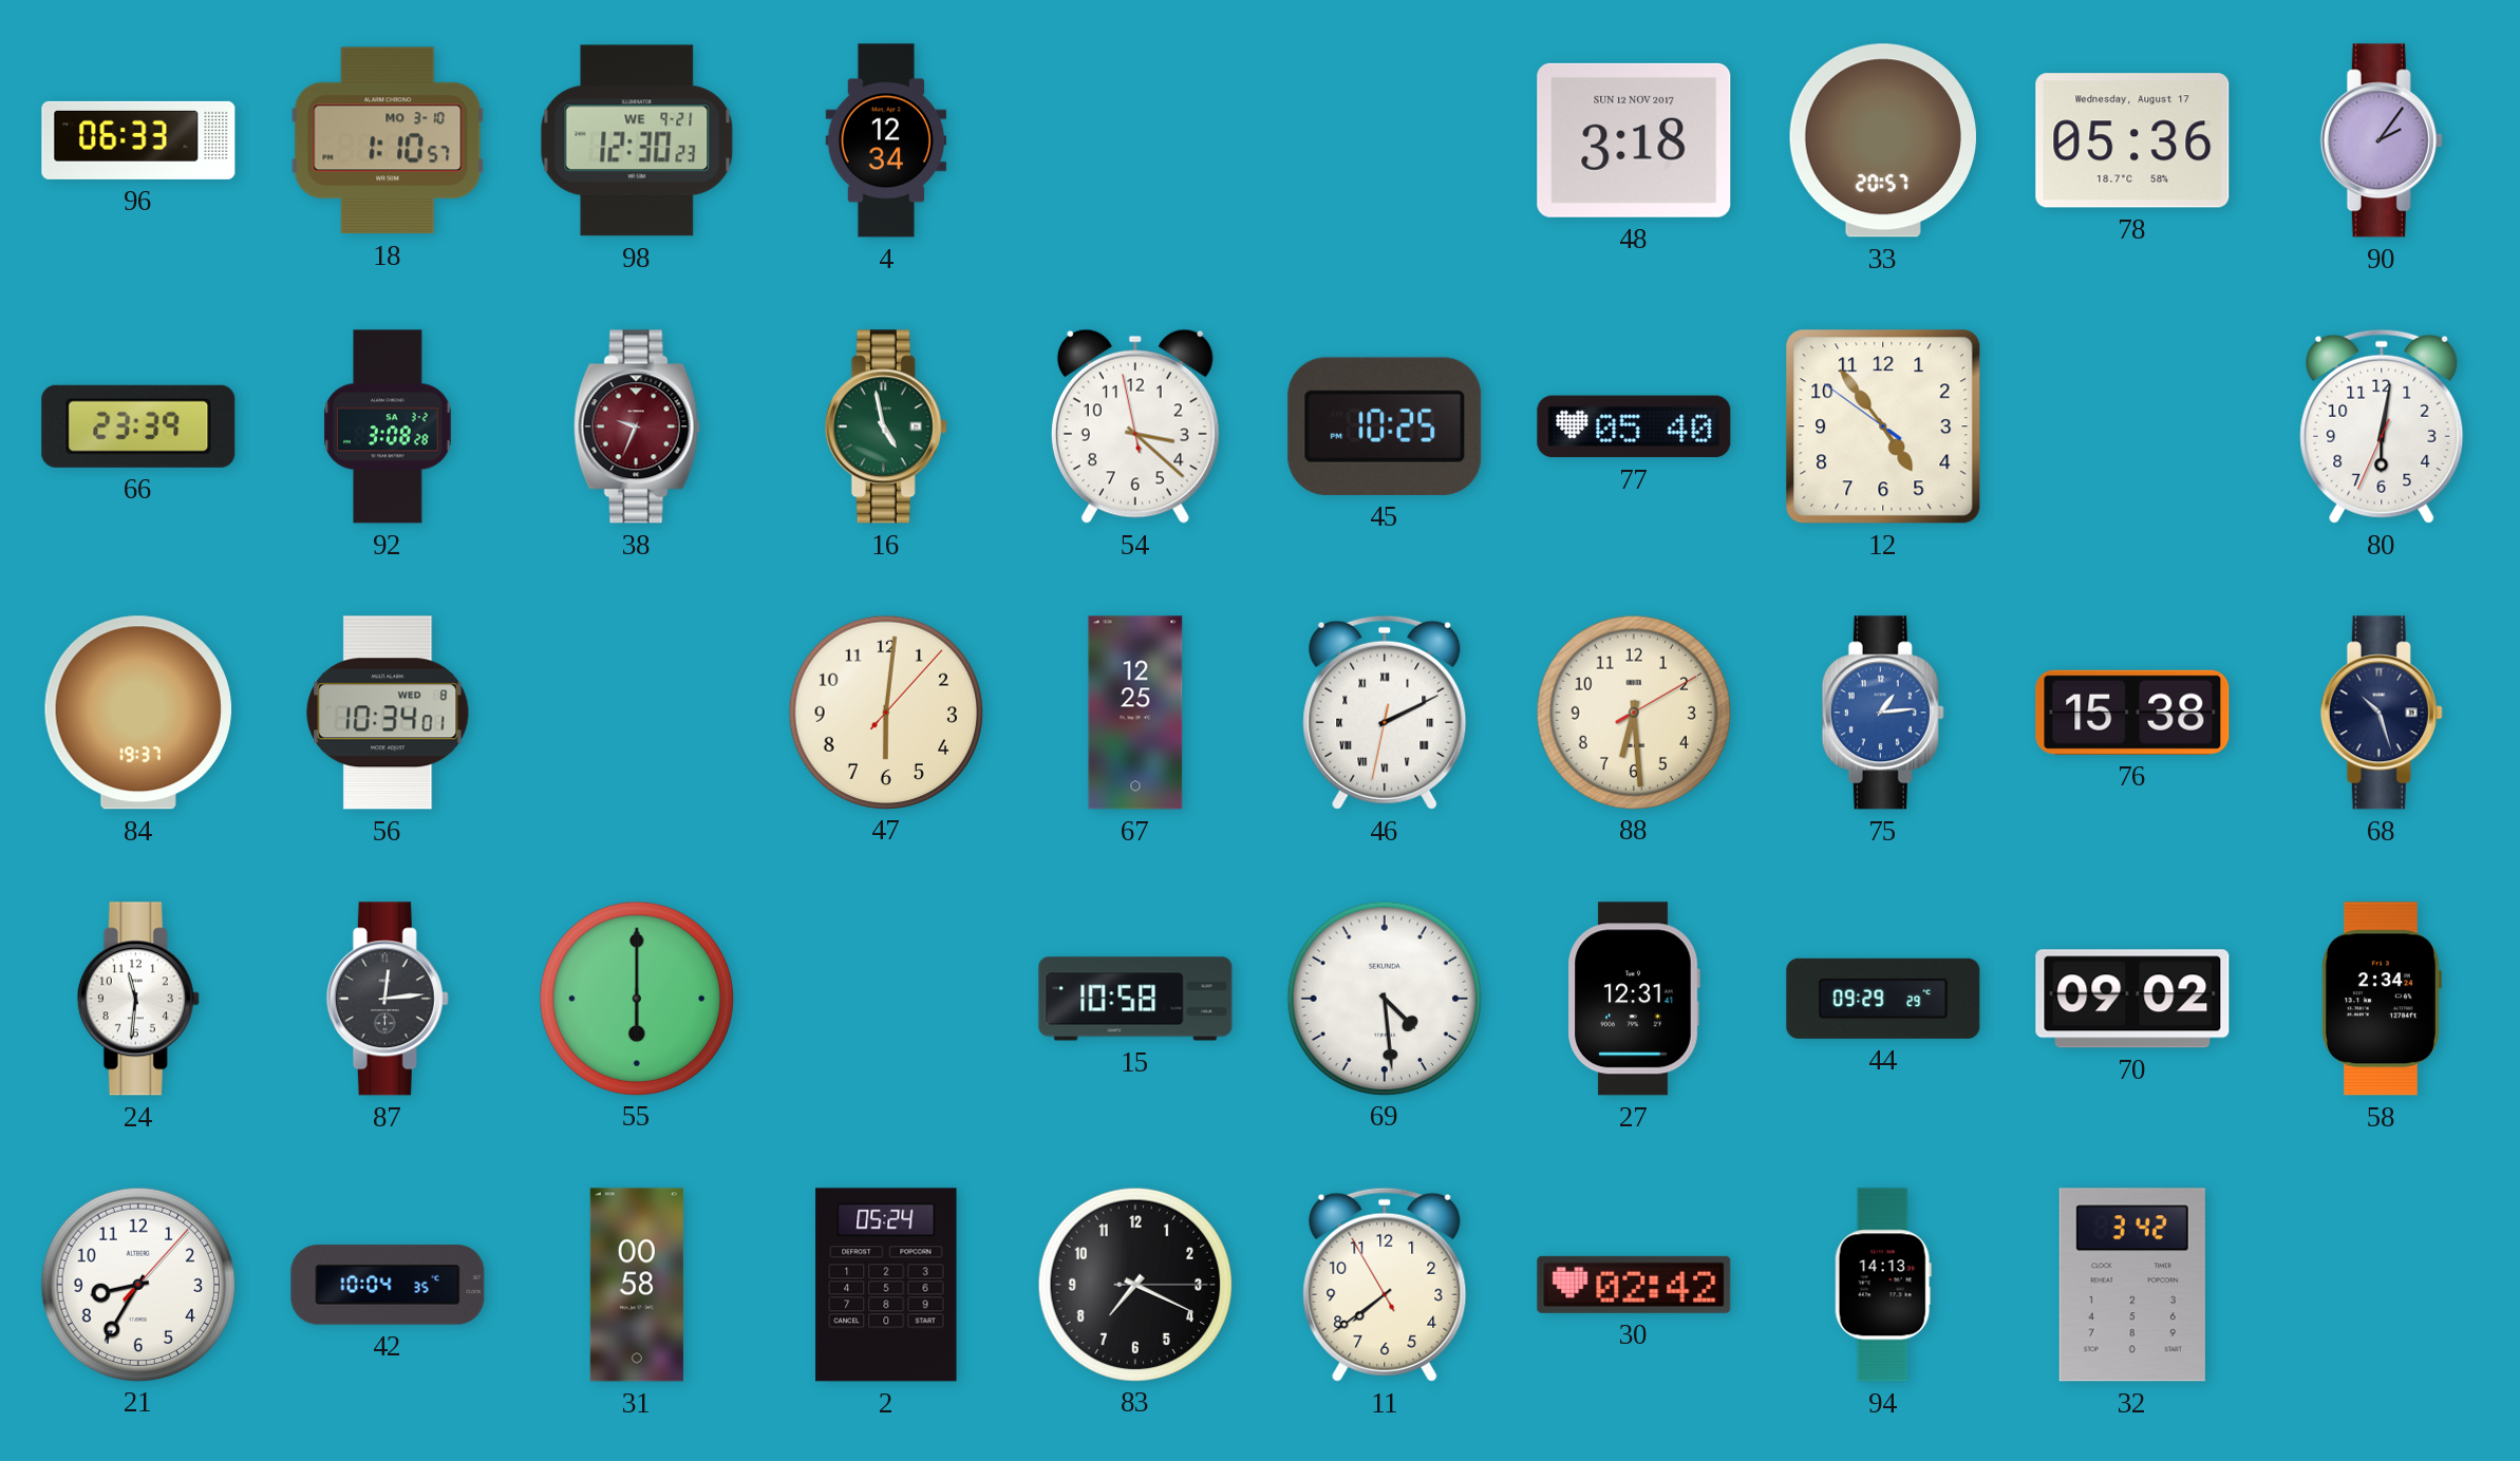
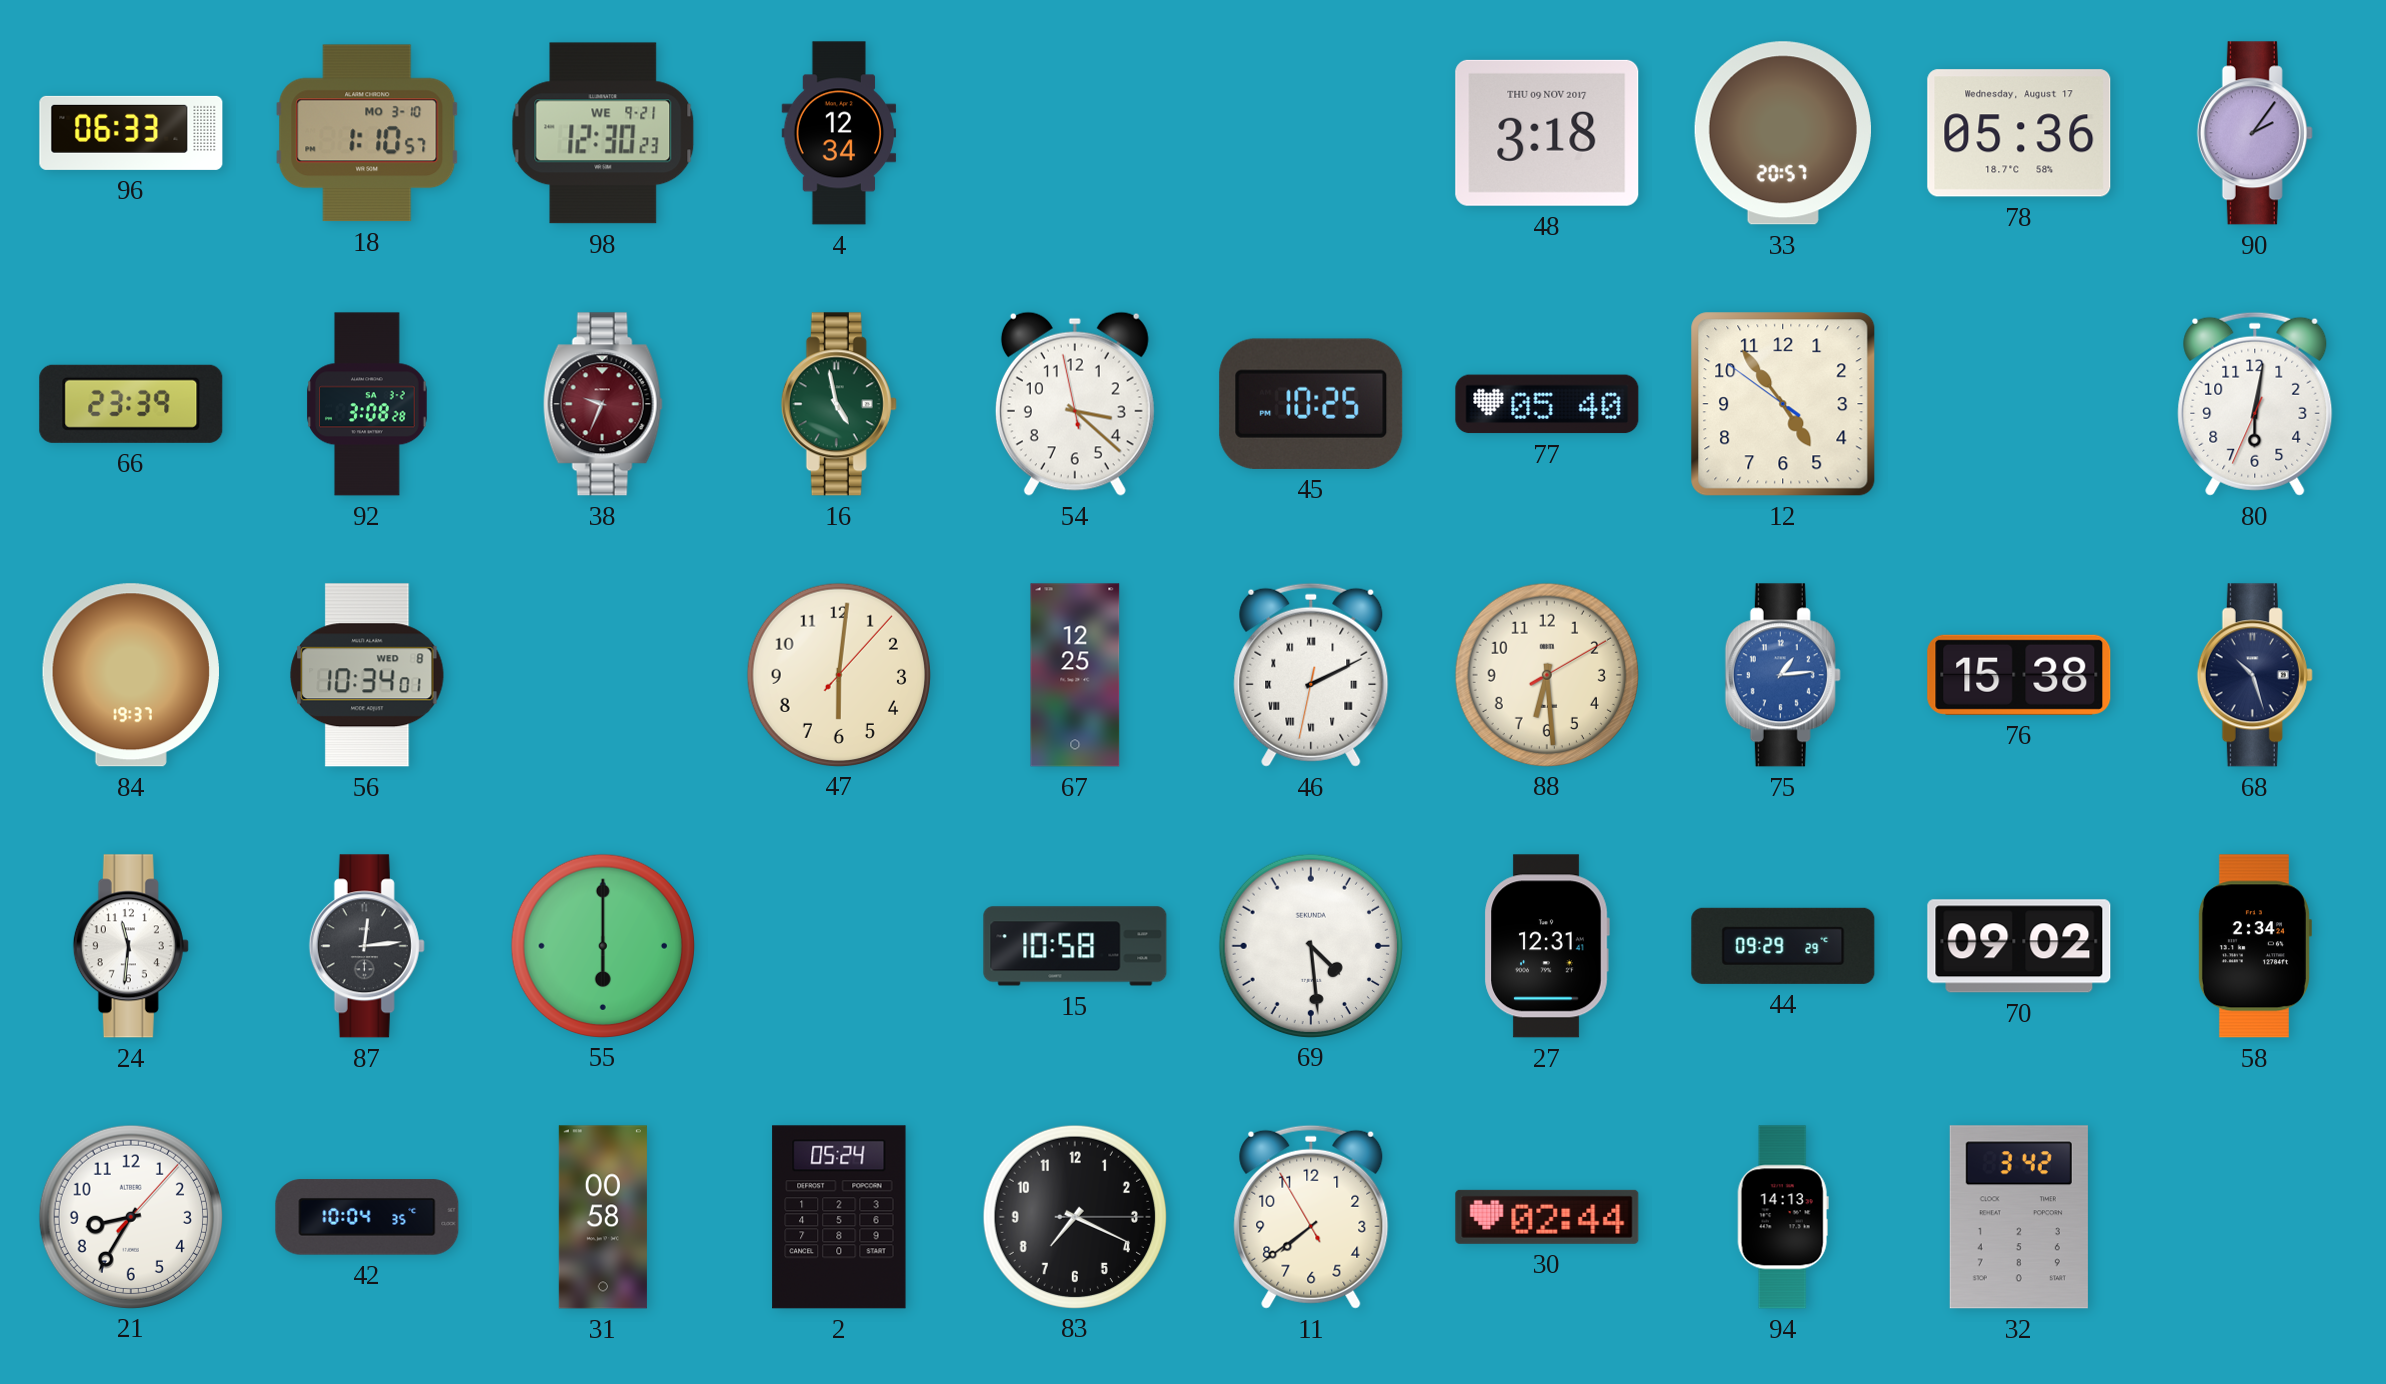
48 date: SUN 12 NOV 2017 -> THU 09 NOV 2017
30: 02:42 -> 02:44
